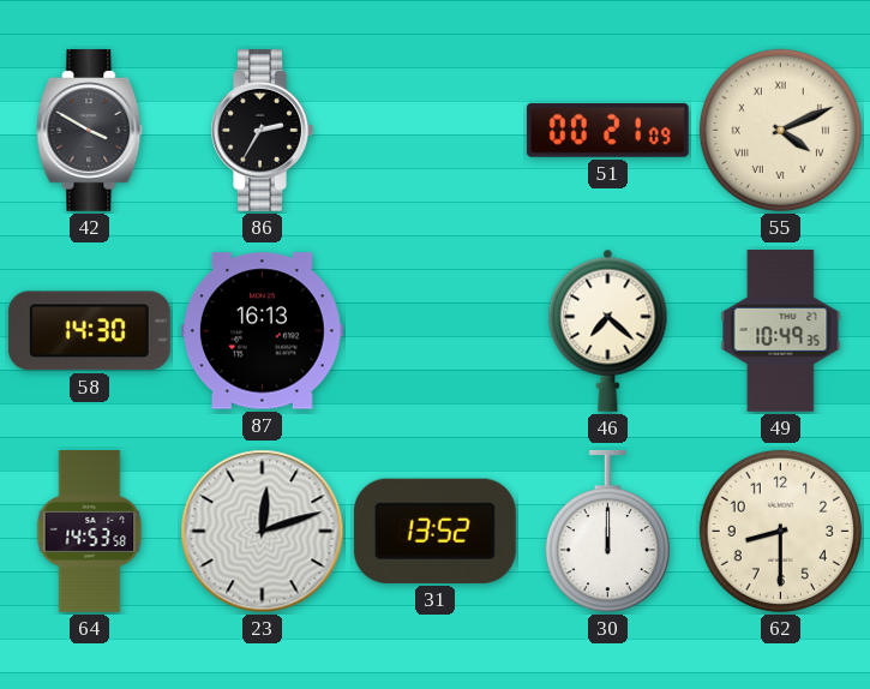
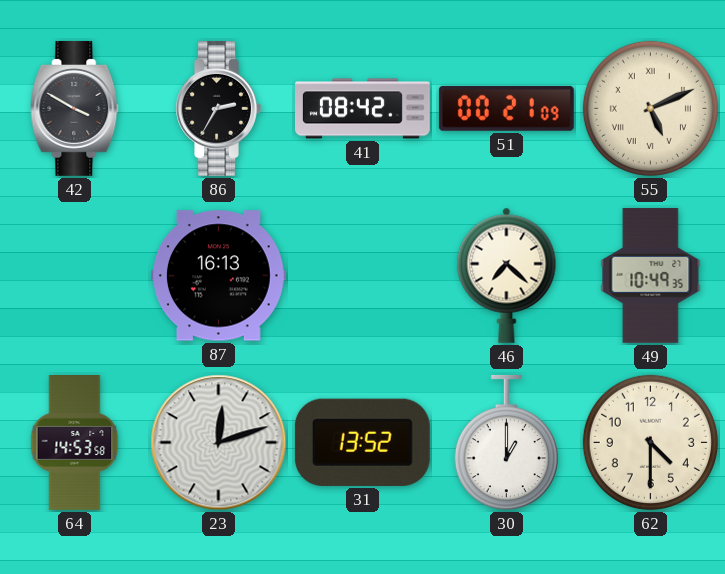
41: none -> 08:42
55: 4:11 -> 5:11
58: 14:30 -> none
30: 12:00 -> 1:00
62: 8:30 -> 4:30
